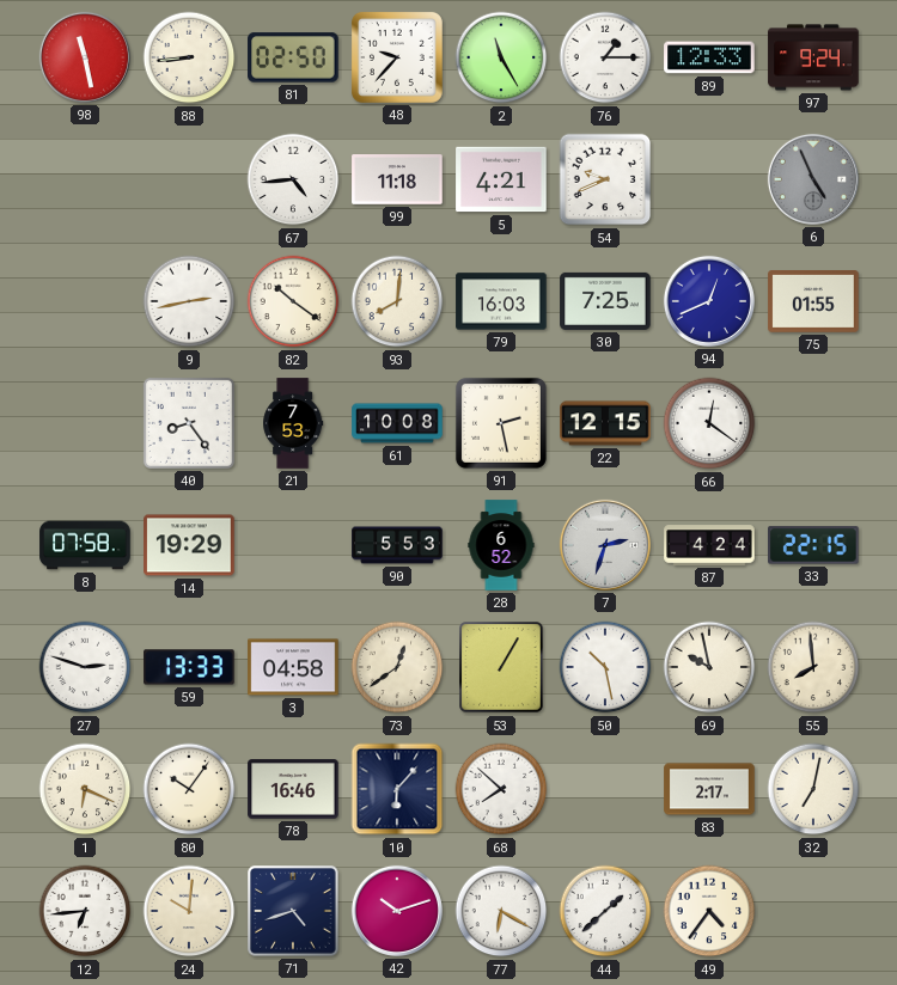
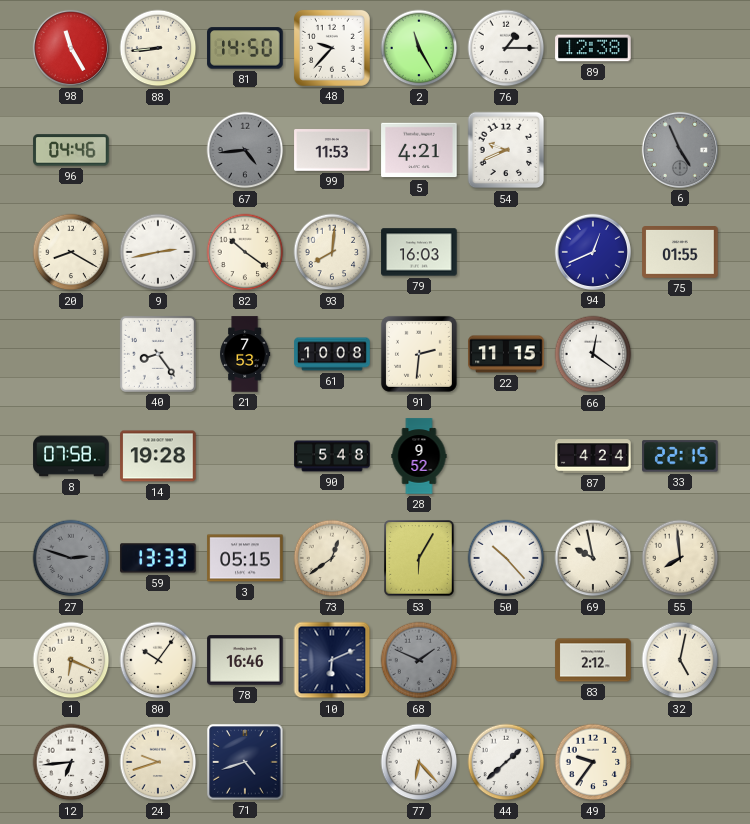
98: 11:28 -> 11:25
81: 02:50 -> 14:50
89: 12:33 -> 12:38
97: 9:24 -> none
96: none -> 04:46
67 dial: white -> grey
99: 11:18 -> 11:53
20: none -> 8:20
30: 7:25 -> none
91: 2:28 -> 2:31
22: 12:15 -> 11:15
14: 19:29 -> 19:28
90: 5:53 -> 5:48
28: 6:52 -> 9:52
7: 2:33 -> none
27 dial: white -> grey
3: 04:58 -> 05:15
53: 1:05 -> 6:05
50: 10:28 -> 10:23
10: 6:07 -> 6:11
68: 7:52 -> 1:49
68 dial: white -> grey
83: 2:17 -> 2:12
32: 7:02 -> 5:02
24: 10:01 -> 9:42
42: 10:12 -> none
77: 6:20 -> 6:23
49: 4:36 -> 9:36
